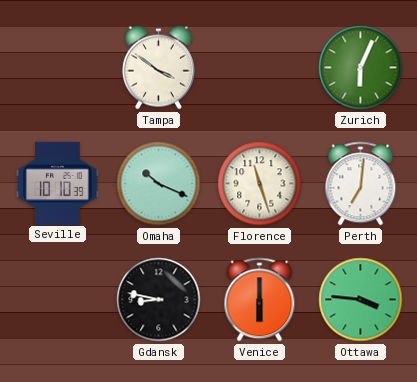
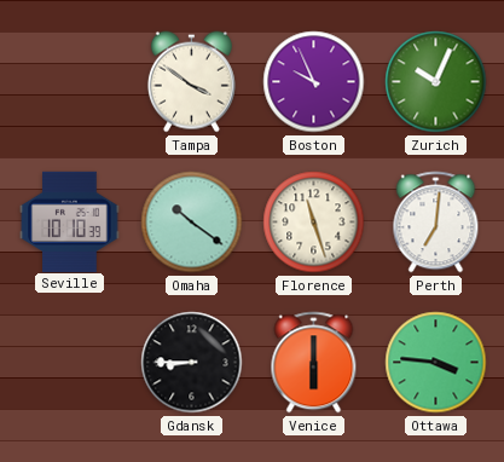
Boston: none -> 9:56
Zurich: 6:04 -> 10:04
Omaha: 10:19 -> 10:21
Gdansk: 8:47 -> 8:45
